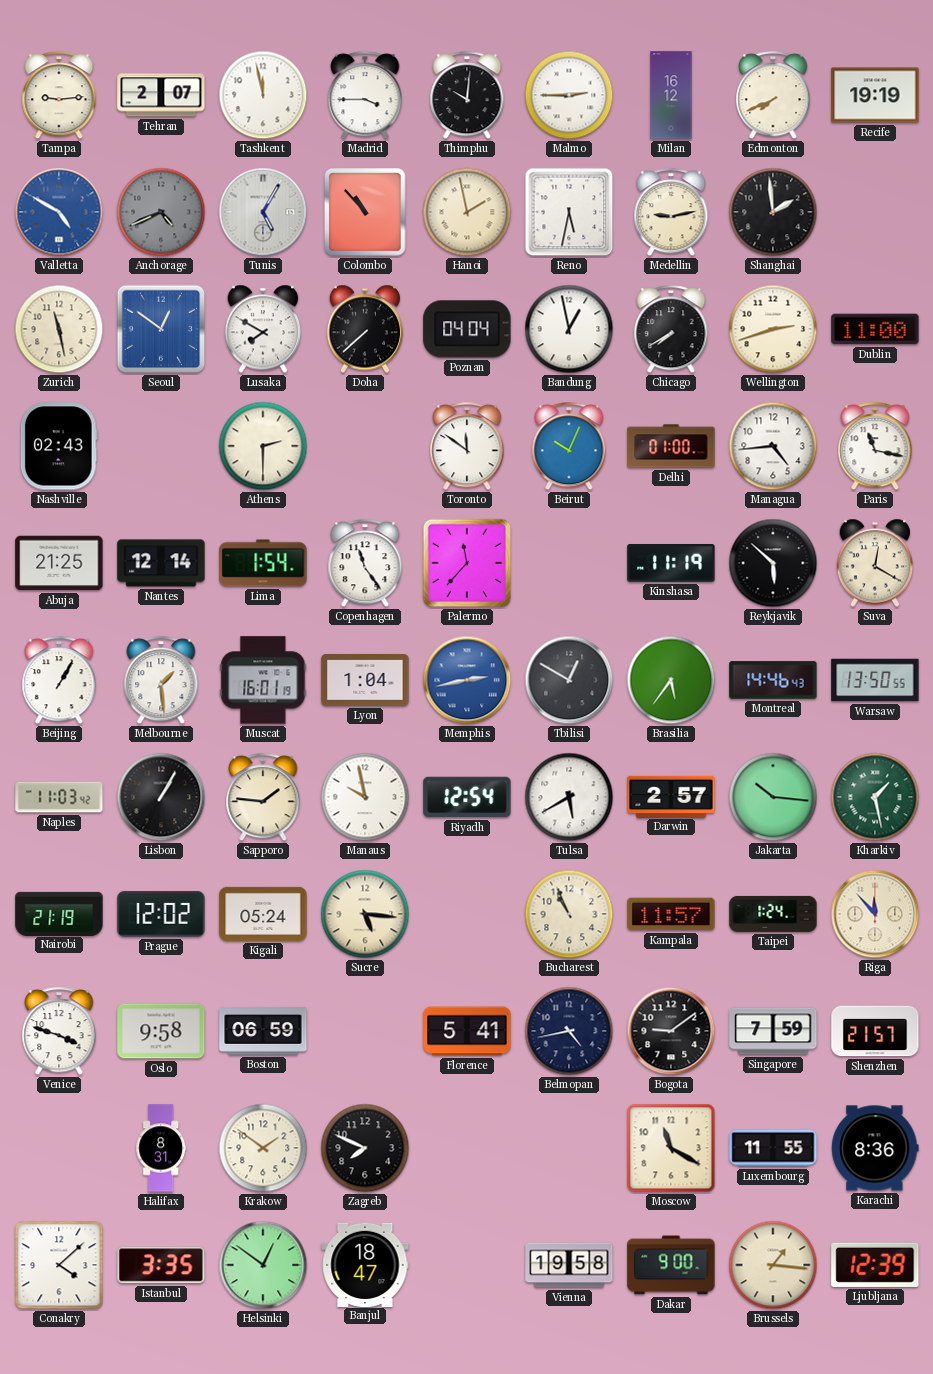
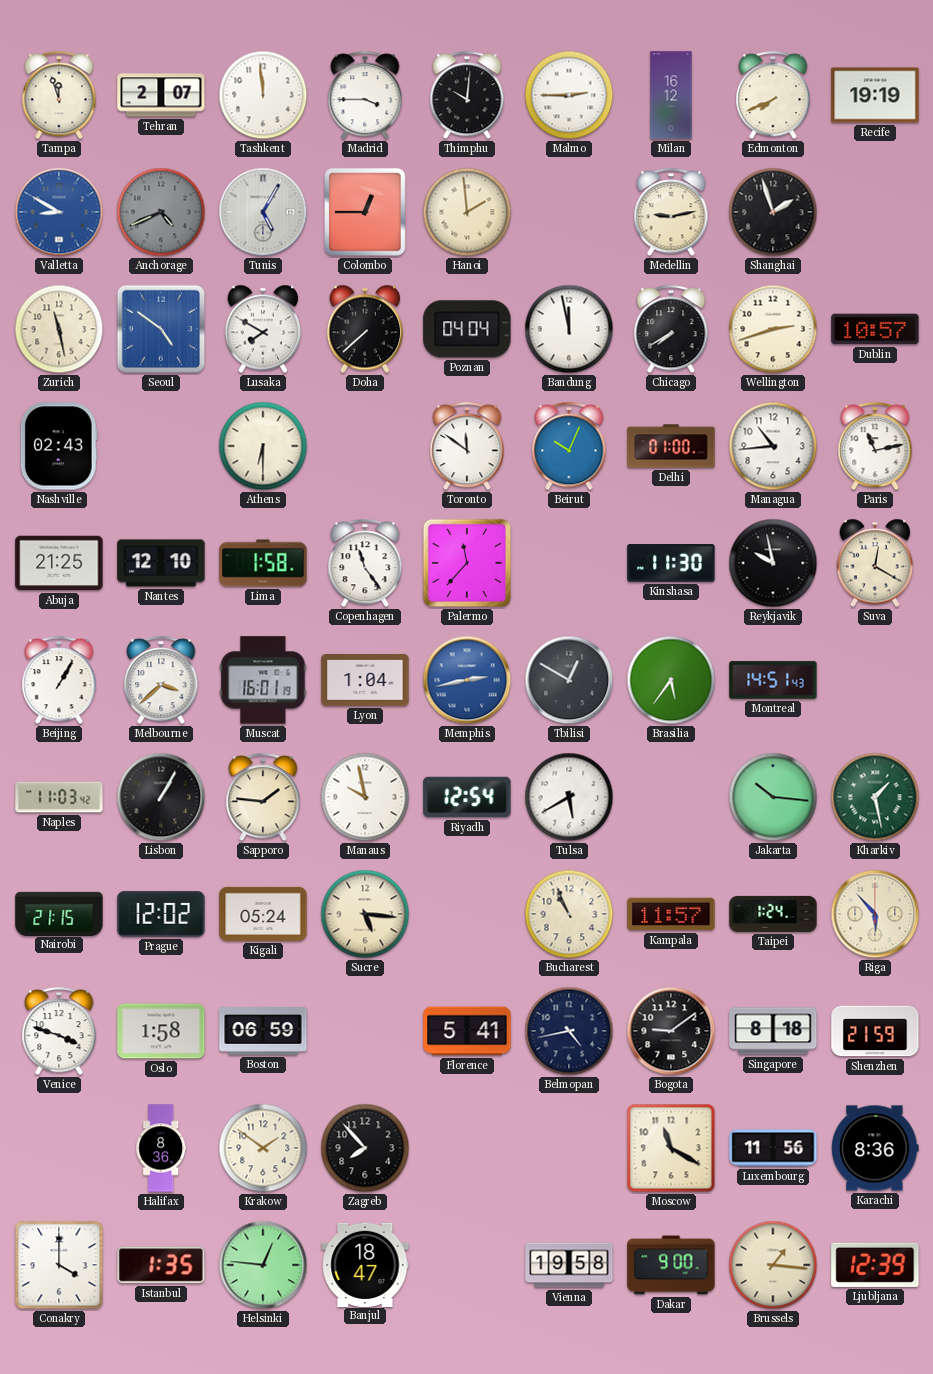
Tampa: 9:14 -> 11:57
Tashkent: 11:58 -> 11:59
Valletta: 4:50 -> 8:50
Colombo: 10:53 -> 12:45
Hanoi: 1:58 -> 1:59
Reno: 5:32 -> none
Shanghai: 1:59 -> 1:57
Seoul: 12:51 -> 4:51
Bandung: 12:58 -> 11:58
Dublin: 11:00 -> 10:57
Athens: 2:30 -> 6:30
Managua: 4:44 -> 10:44
Paris: 11:17 -> 11:13
Nantes: 12:14 -> 12:10
Lima: 1:54 -> 1:58
Kinshasa: 11:19 -> 11:30
Reykjavik: 5:52 -> 9:58
Melbourne: 1:29 -> 3:38
Montreal: 14:46 -> 14:51
Warsaw: 13:50 -> none
Darwin: 2:57 -> none
Nairobi: 21:19 -> 21:15
Riga: 11:53 -> 5:53
Oslo: 9:58 -> 1:58
Singapore: 7:59 -> 8:18
Shenzhen: 21:57 -> 21:59
Halifax: 8:31 -> 8:36
Zagreb: 7:49 -> 7:53
Luxembourg: 11:55 -> 11:56
Conakry: 4:08 -> 4:00
Istanbul: 3:35 -> 1:35
Helsinki: 12:51 -> 12:46
